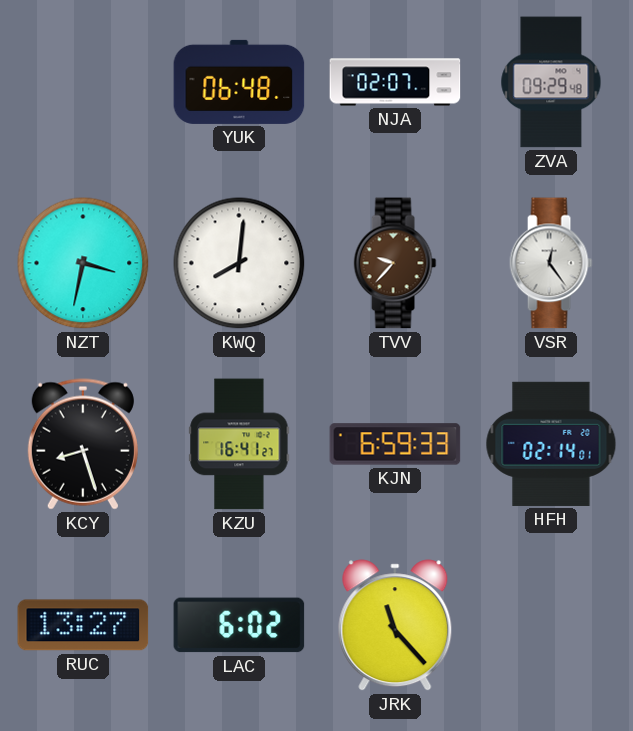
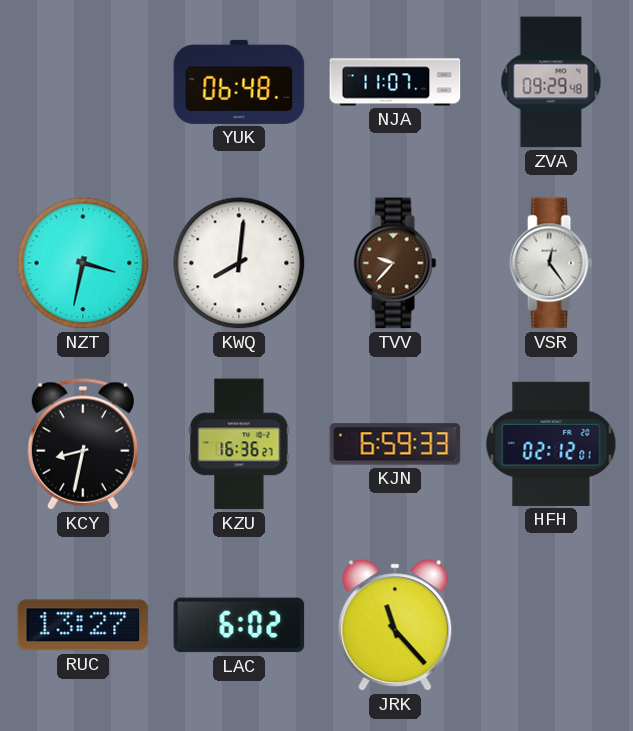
NJA: 02:07 -> 11:07
KCY: 8:27 -> 8:32
KZU: 16:41 -> 16:36
HFH: 02:14 -> 02:12
